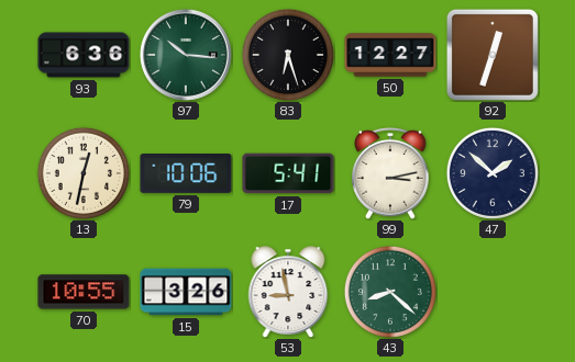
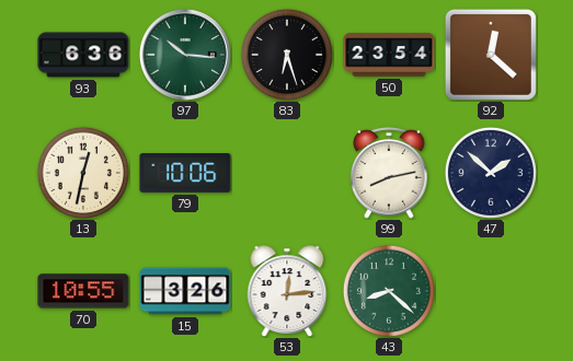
50: 12:27 -> 23:54
92: 12:33 -> 12:22
17: 5:41 -> none
99: 3:13 -> 8:13
53: 8:58 -> 12:14
